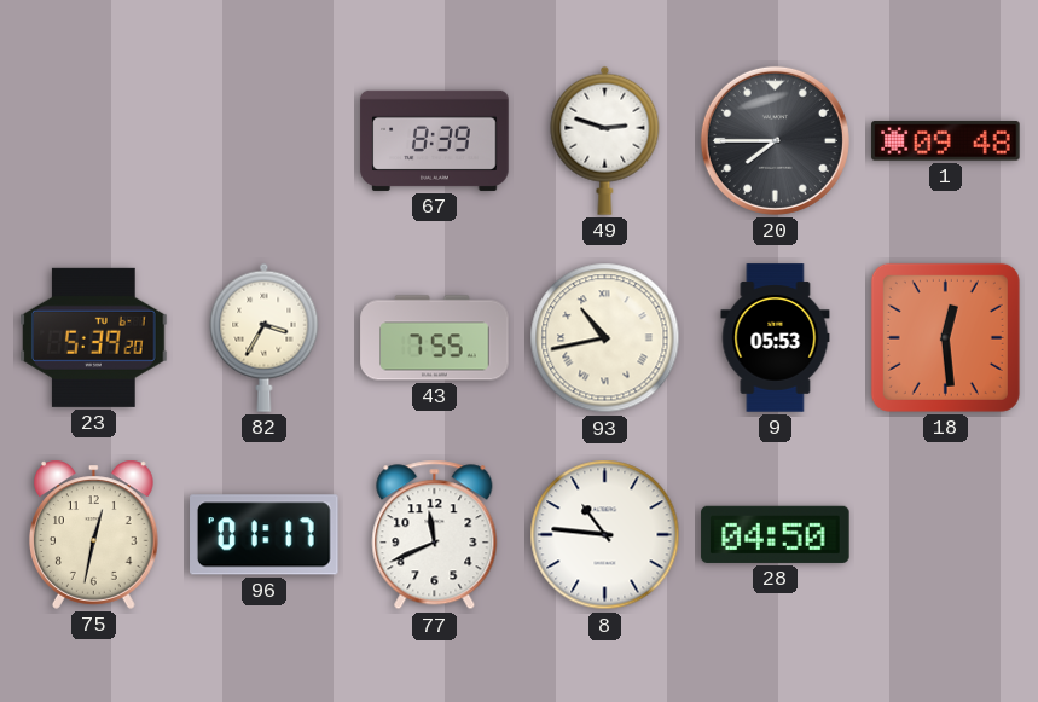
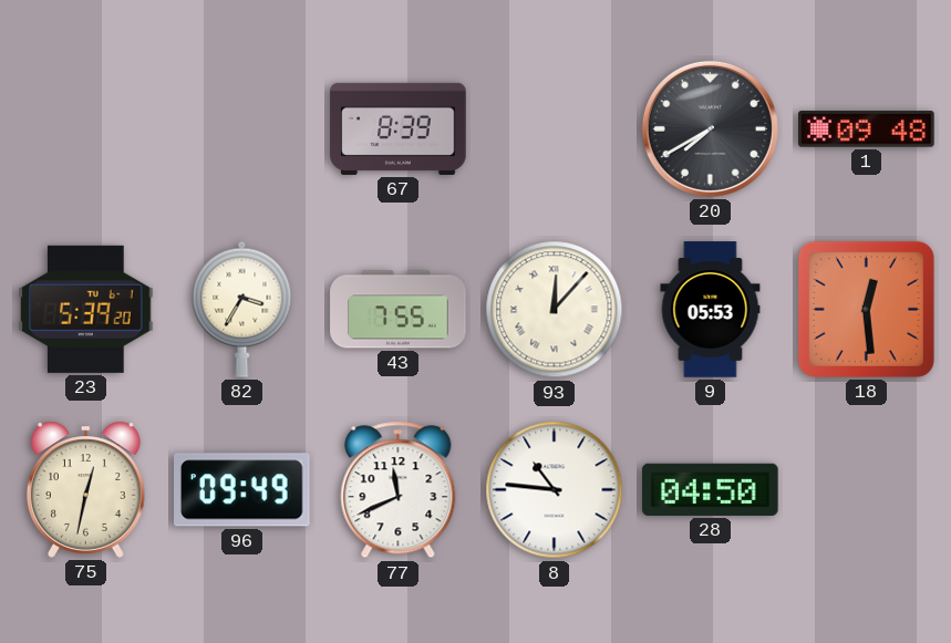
49: 2:48 -> none
20: 7:45 -> 7:40
93: 10:43 -> 12:07
96: 01:17 -> 09:49
